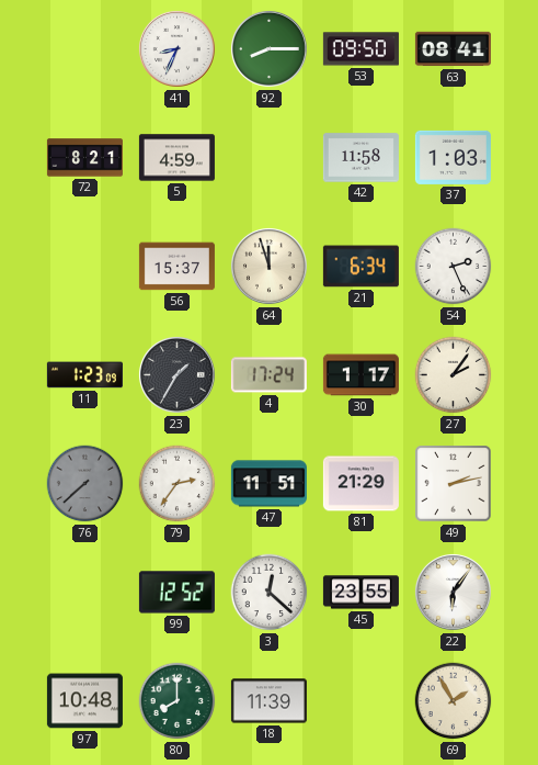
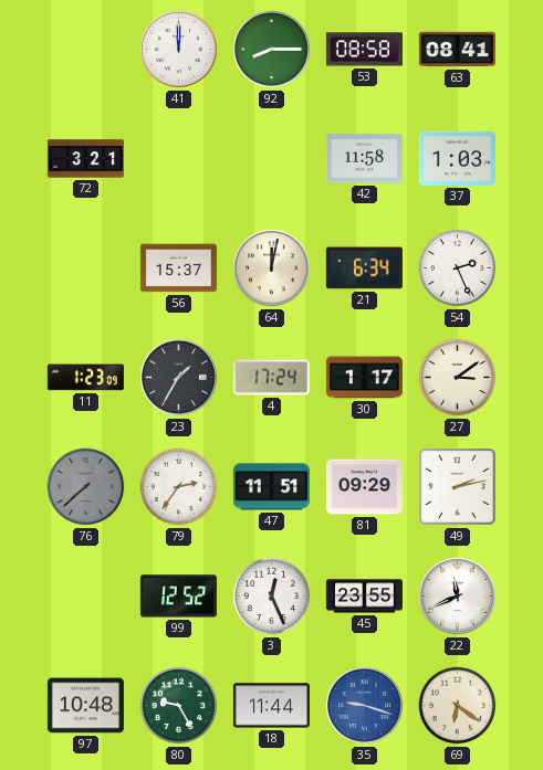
41: 8:34 -> 12:00
53: 09:50 -> 08:58
72: 8:21 -> 3:21
5: 4:59 -> none
64: 11:57 -> 12:02
27: 2:06 -> 3:09
81: 21:29 -> 09:29
3: 12:22 -> 12:26
22: 6:06 -> 11:41
80: 8:00 -> 9:25
18: 11:39 -> 11:44
35: none -> 9:18
69: 1:55 -> 6:21
